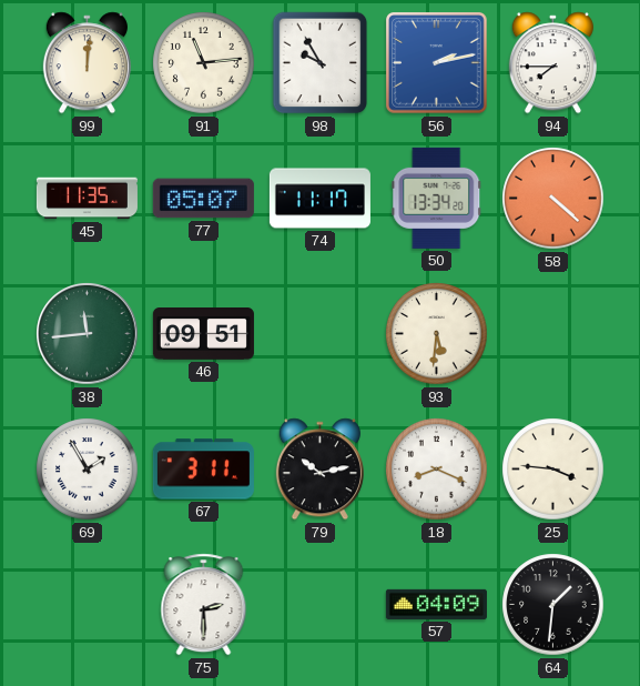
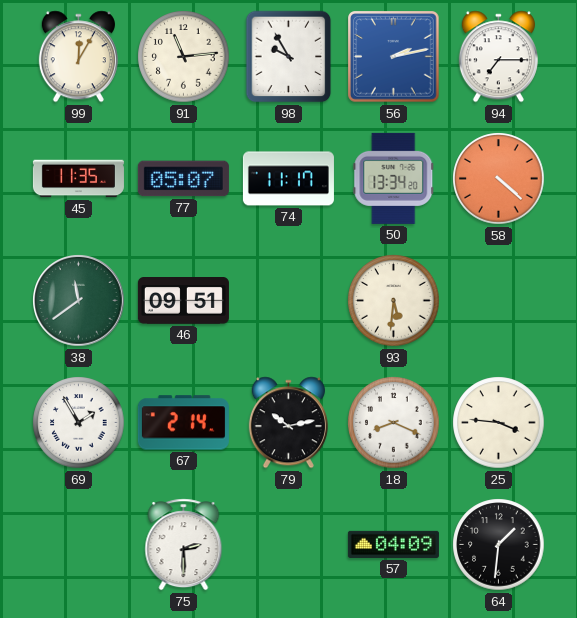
99: 12:01 -> 12:05
94: 7:45 -> 7:15
38: 11:44 -> 11:39
67: 3:11 -> 2:14
